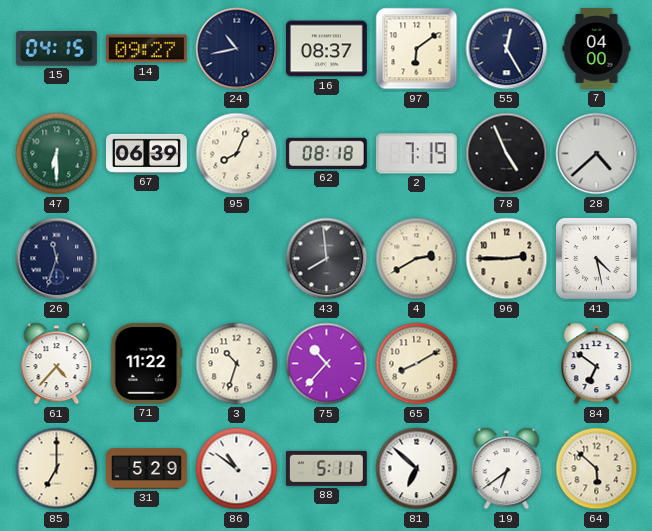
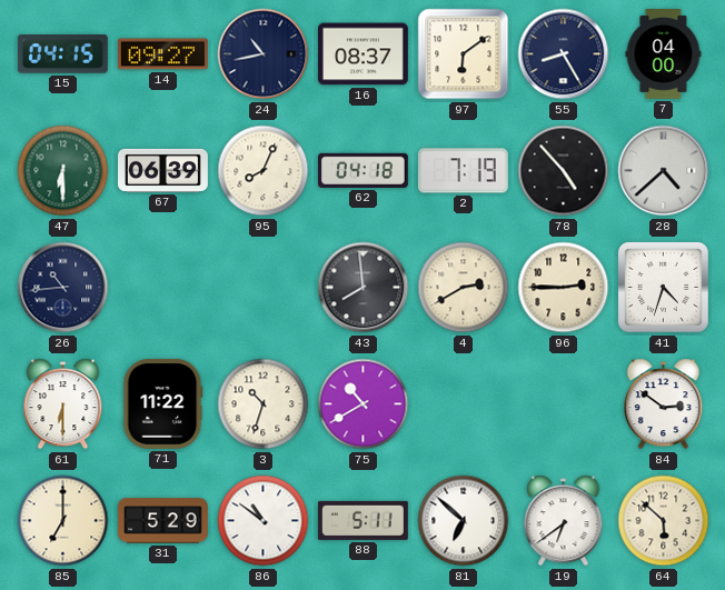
55: 12:25 -> 8:25
62: 08:18 -> 04:18
78: 4:56 -> 4:53
26: 11:33 -> 10:44
41: 4:28 -> 4:33
61: 4:37 -> 6:30
75: 10:37 -> 10:40
65: 8:10 -> none
84: 6:51 -> 2:51
